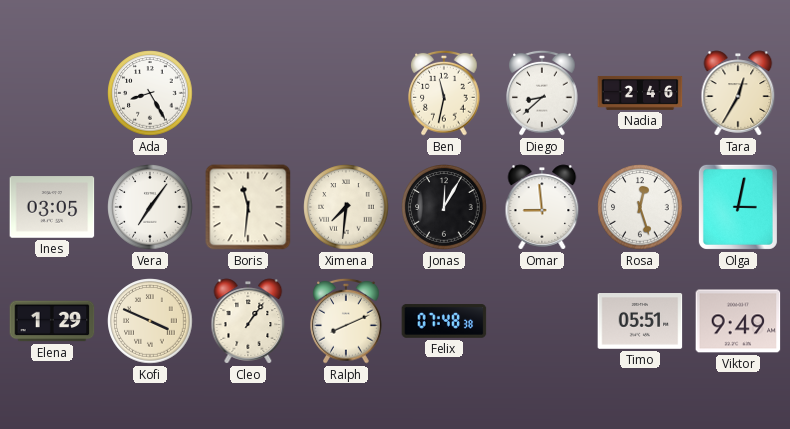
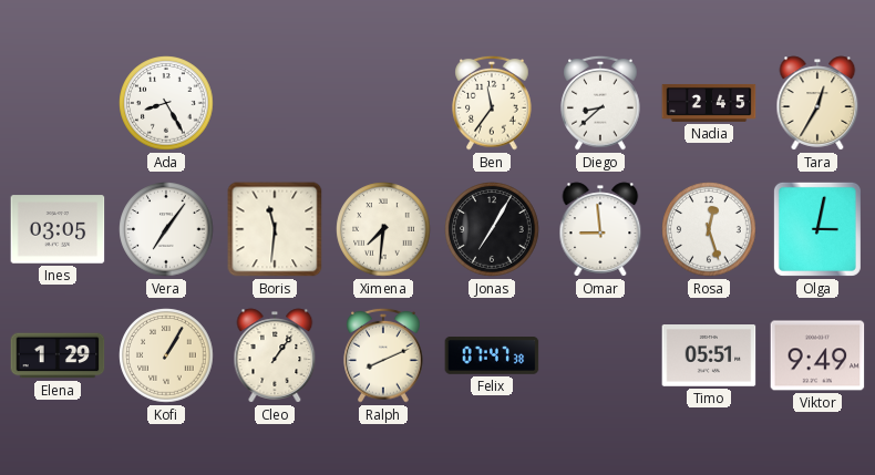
Ben: 11:32 -> 11:36
Nadia: 2:46 -> 2:45
Jonas: 12:05 -> 7:05
Kofi: 3:49 -> 1:05
Felix: 07:48 -> 07:47
